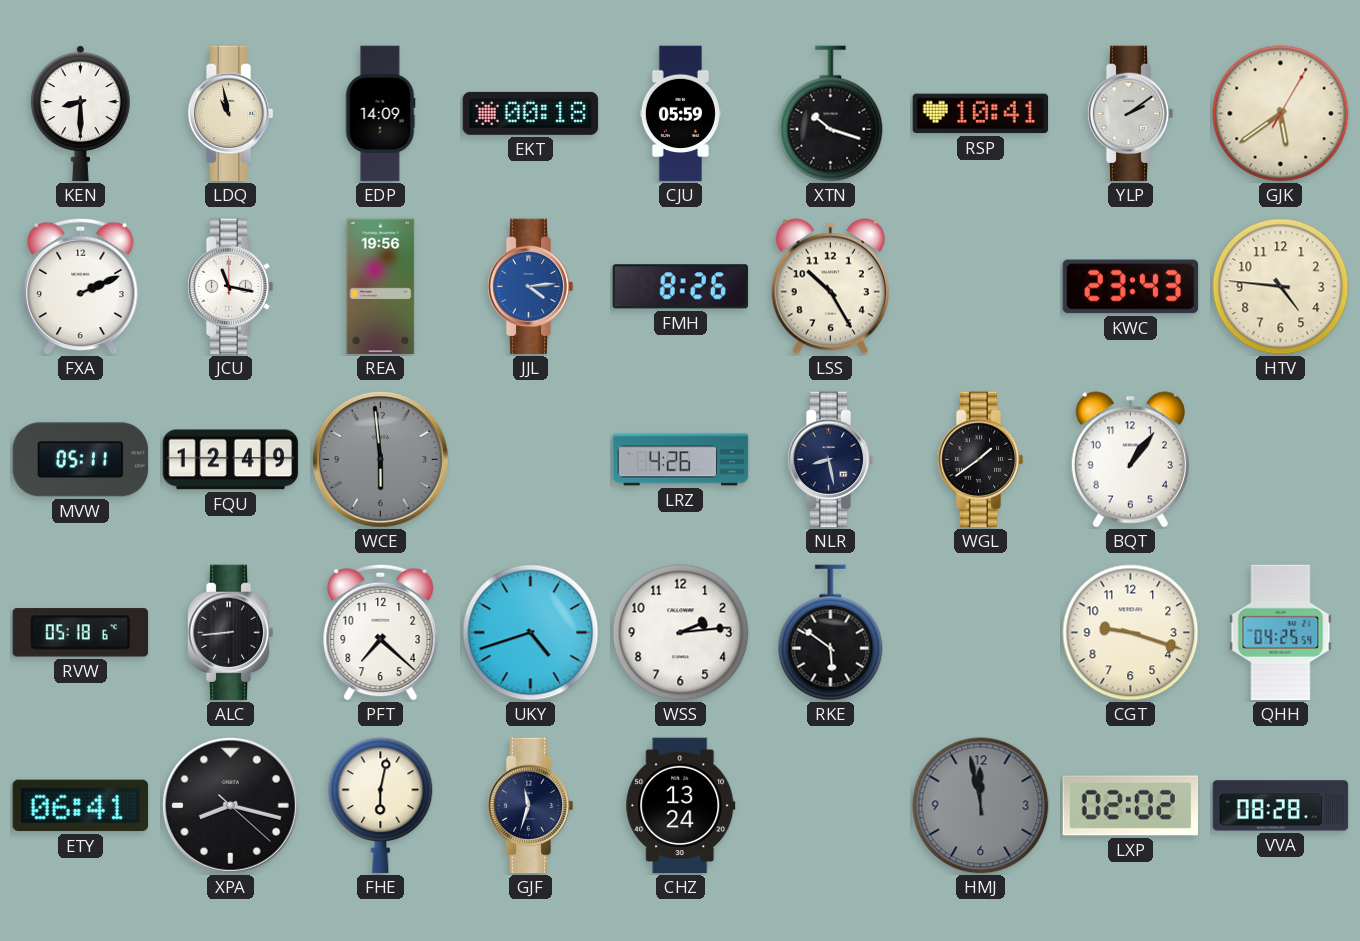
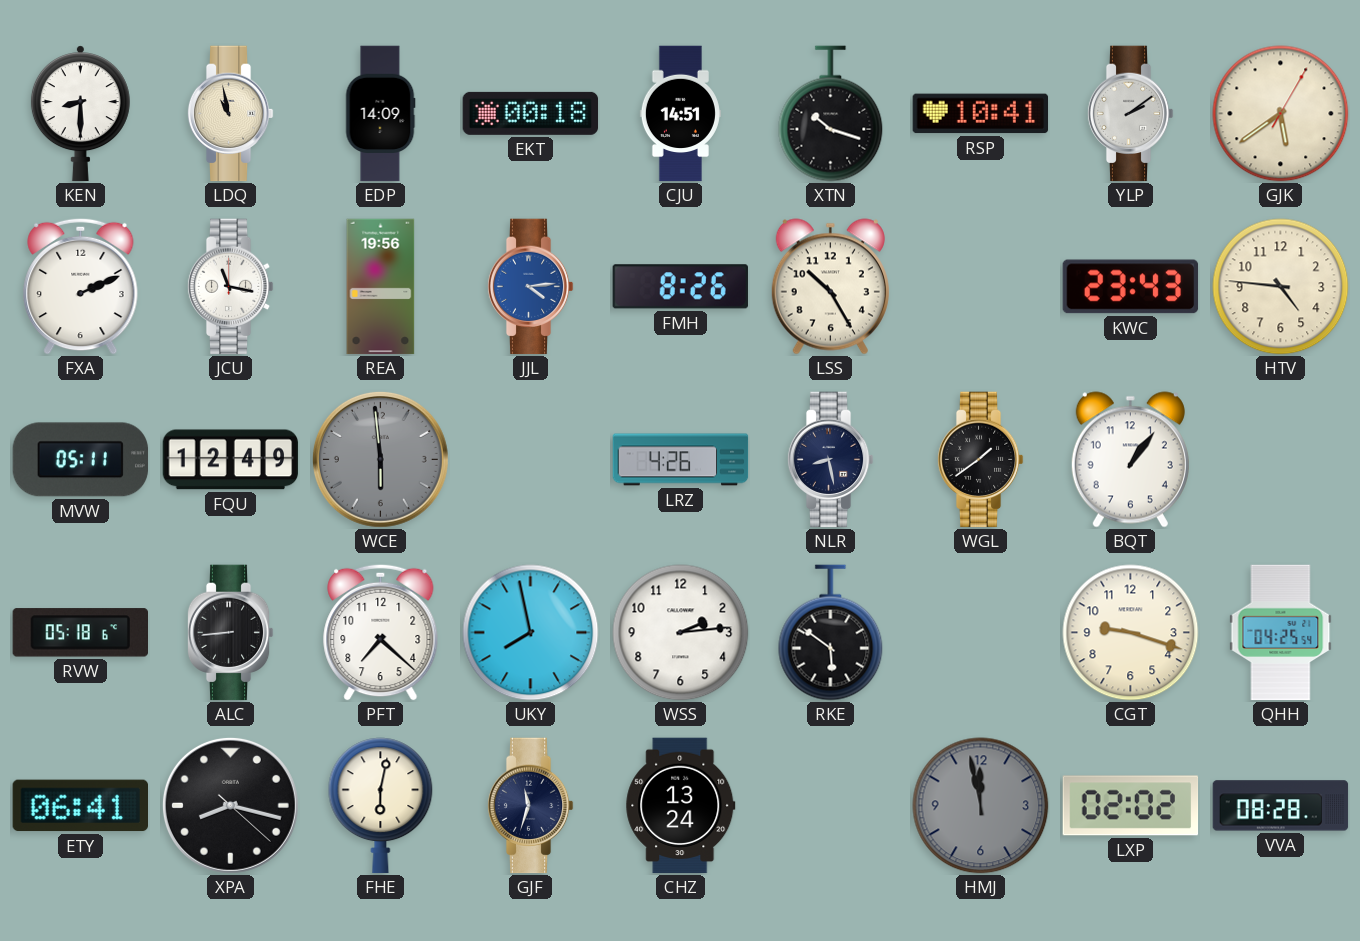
CJU: 05:59 -> 14:51
UKY: 4:42 -> 7:58
